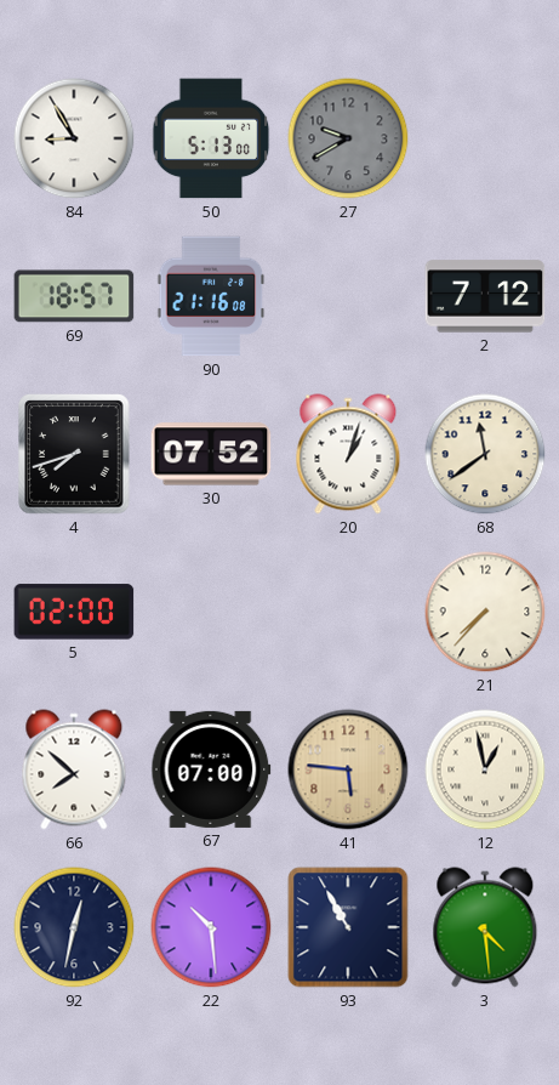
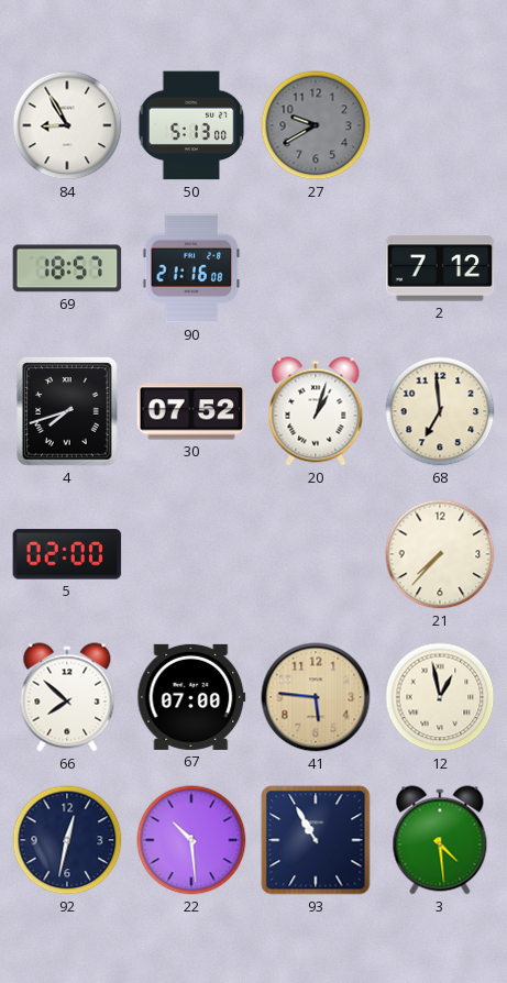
68: 11:39 -> 6:59
